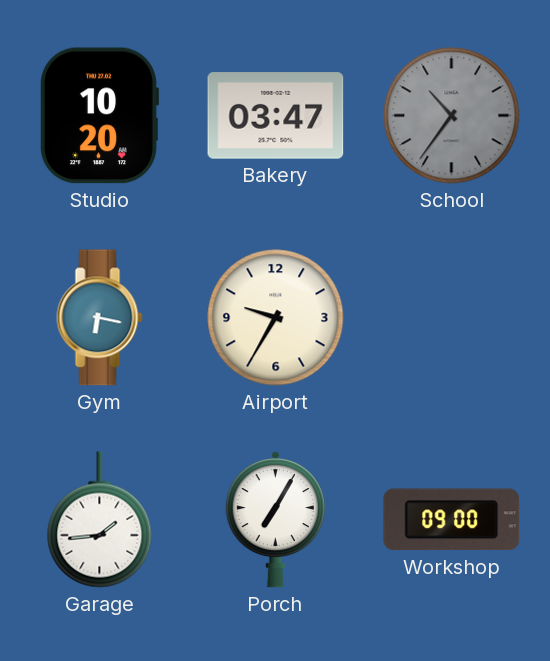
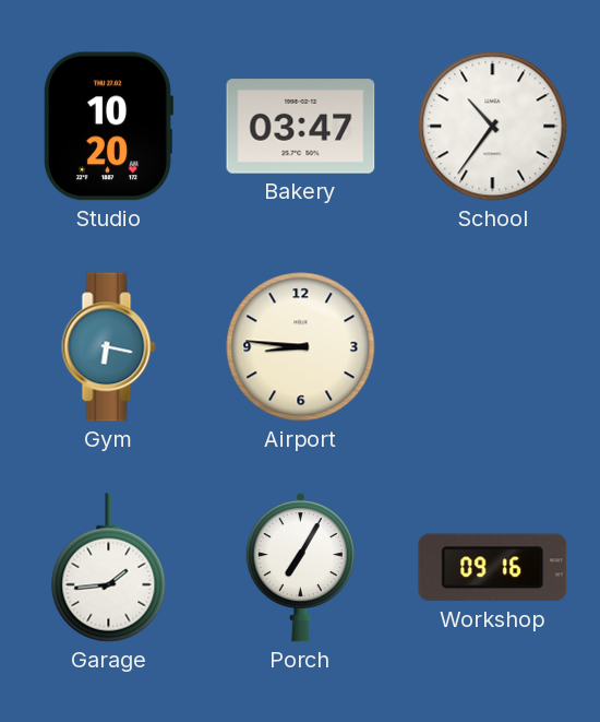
School dial: grey -> white
Airport: 9:35 -> 8:46
Workshop: 09:00 -> 09:16
